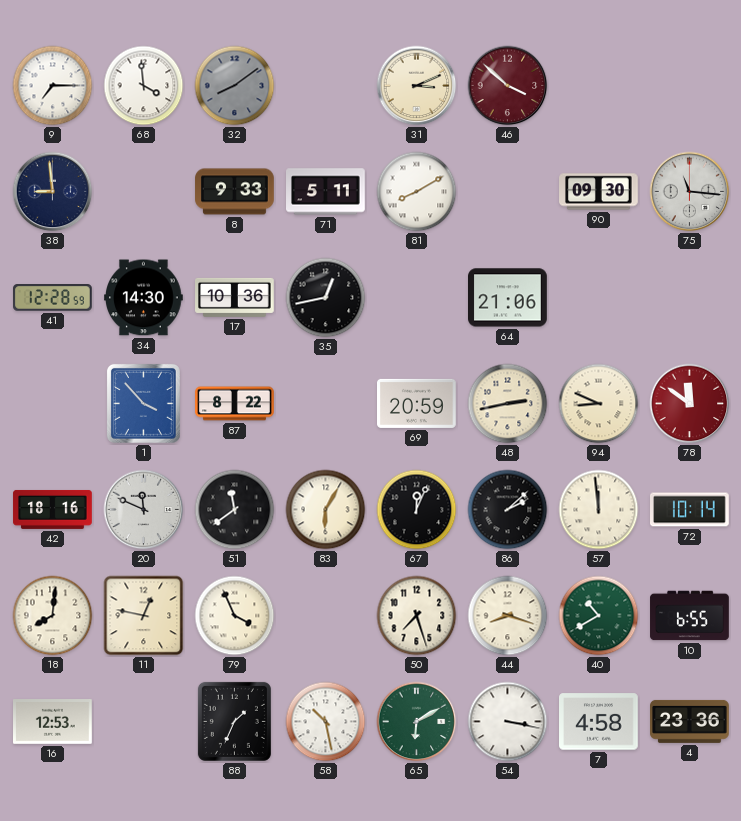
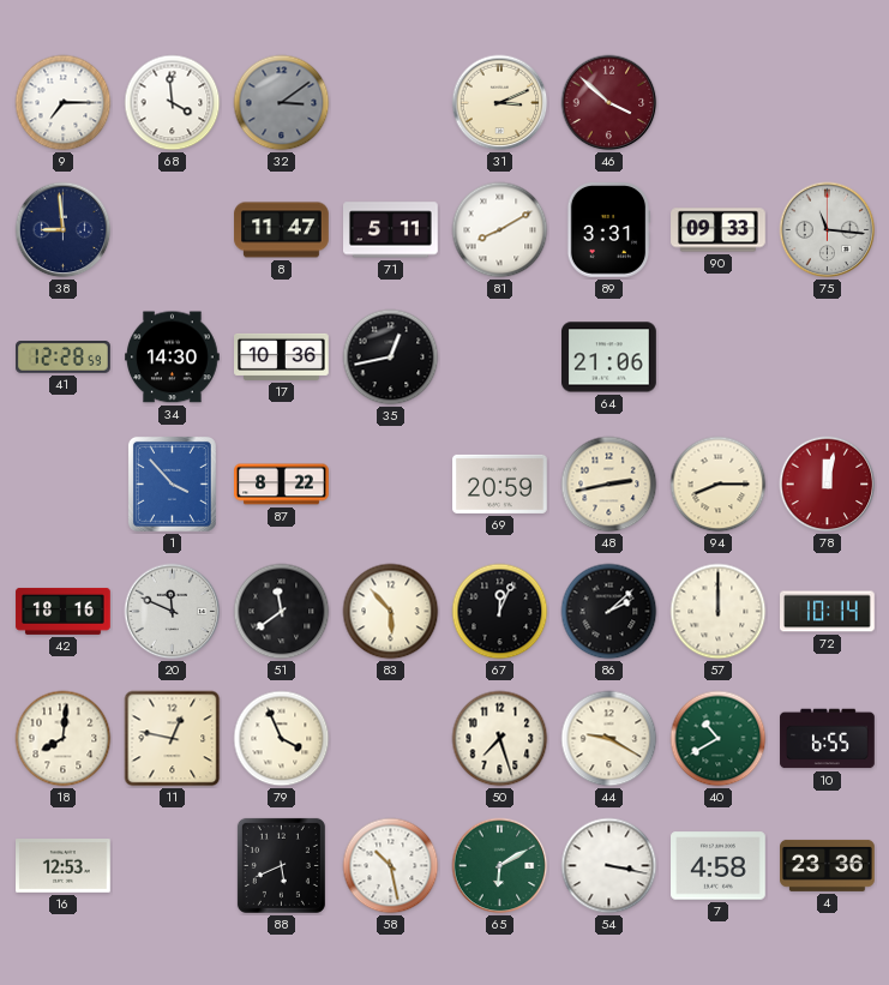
32: 8:09 -> 3:09
8: 9:33 -> 11:47
89: none -> 3:31
90: 09:30 -> 09:33
94: 8:49 -> 8:15
78: 11:51 -> 12:02
83: 6:05 -> 5:53
57: 11:59 -> 12:00
44: 8:18 -> 9:20
88: 1:34 -> 5:41
